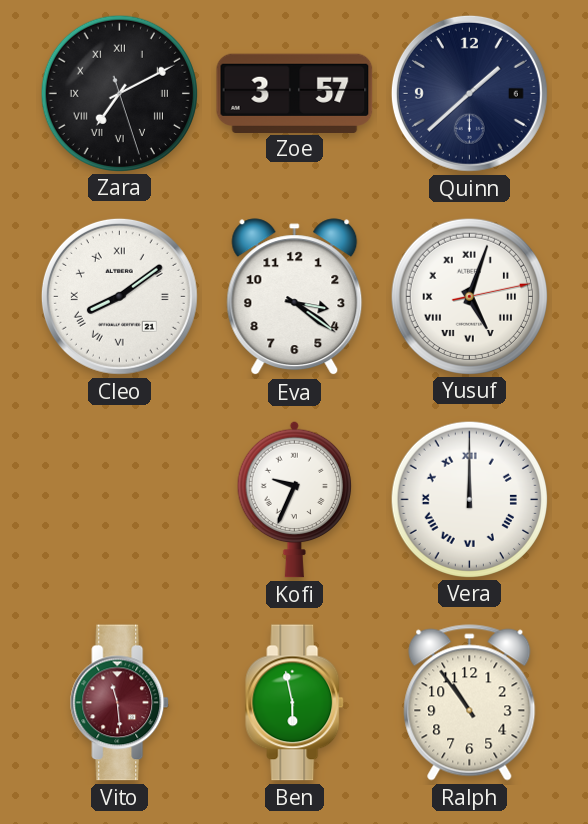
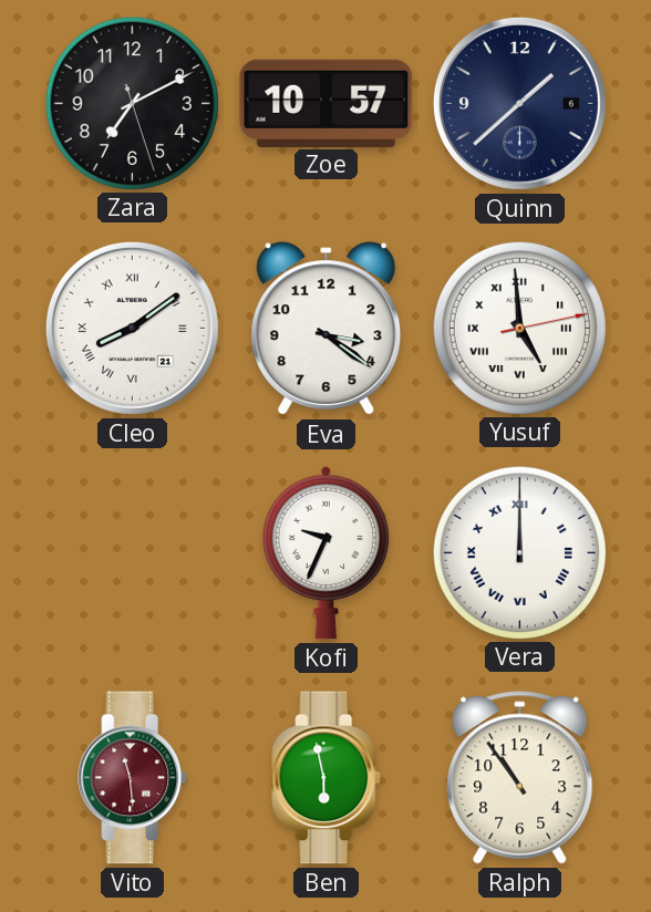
Zara numerals: Roman -> Arabic
Zoe: 3:57 -> 10:57
Yusuf: 5:03 -> 4:59
